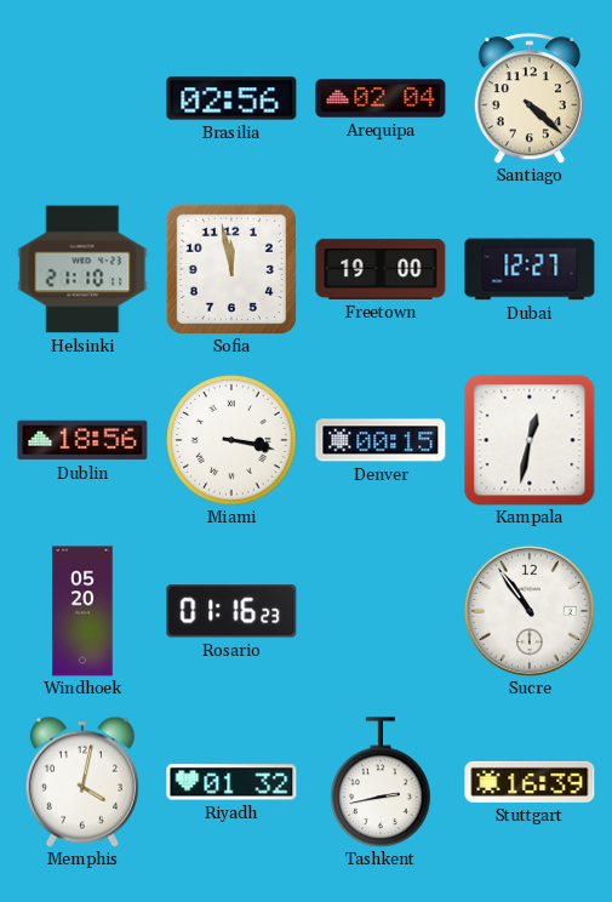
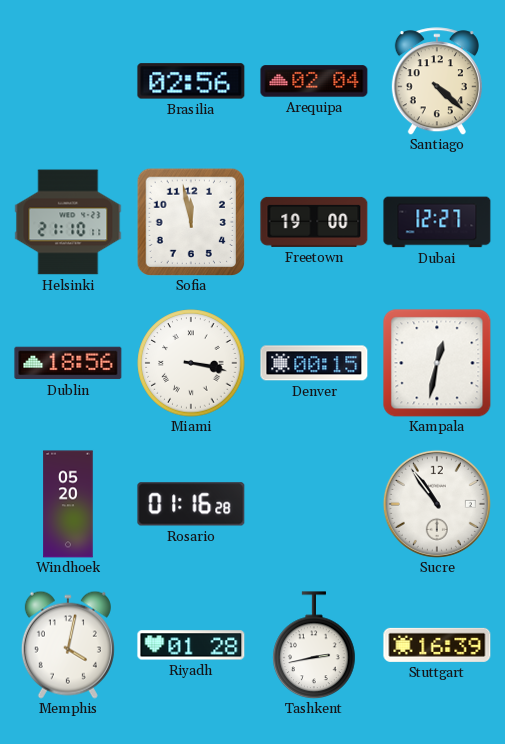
Rosario: 01:16:23 -> 01:16:28
Riyadh: 01:32 -> 01:28
